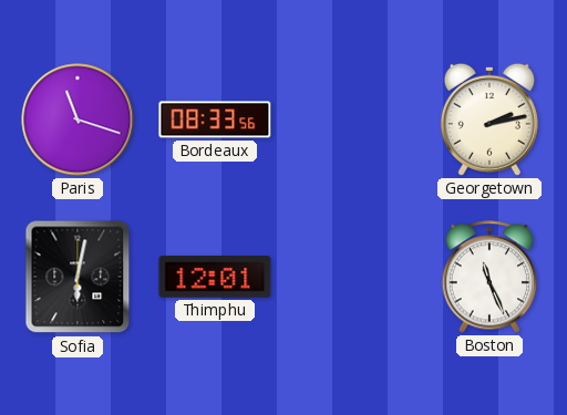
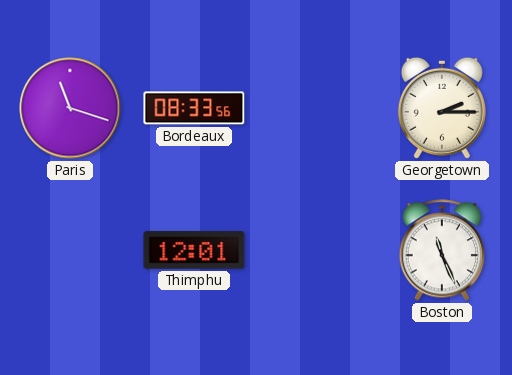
Georgetown: 2:13 -> 2:15
Sofia: 6:02 -> none
